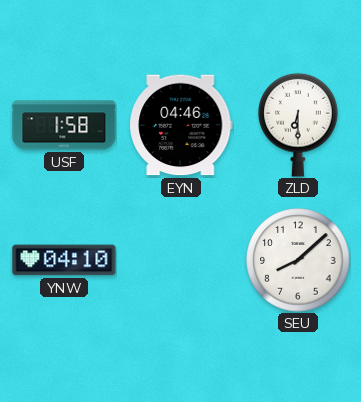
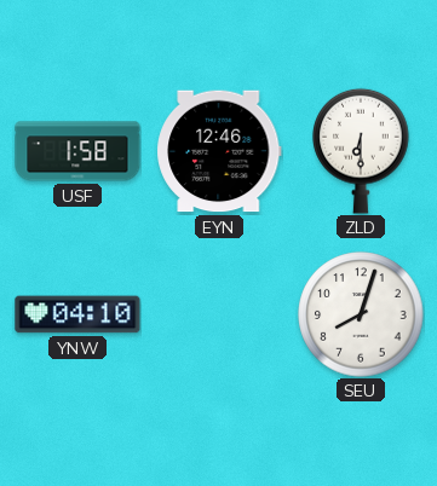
EYN: 04:46 -> 12:46
SEU: 8:08 -> 8:03
